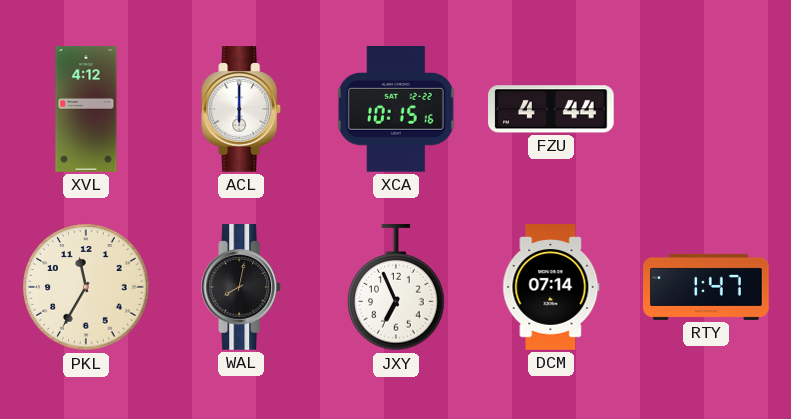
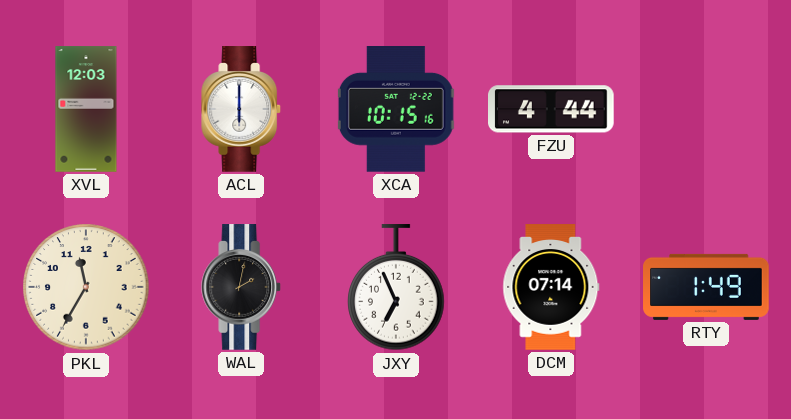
XVL: 4:12 -> 12:03
WAL: 8:02 -> 2:02
RTY: 1:47 -> 1:49
